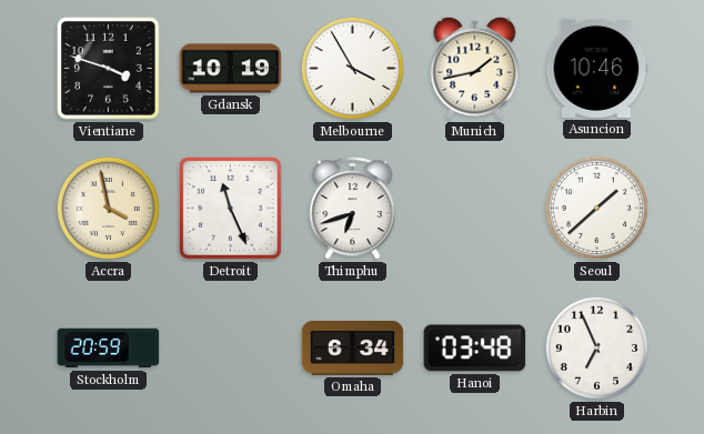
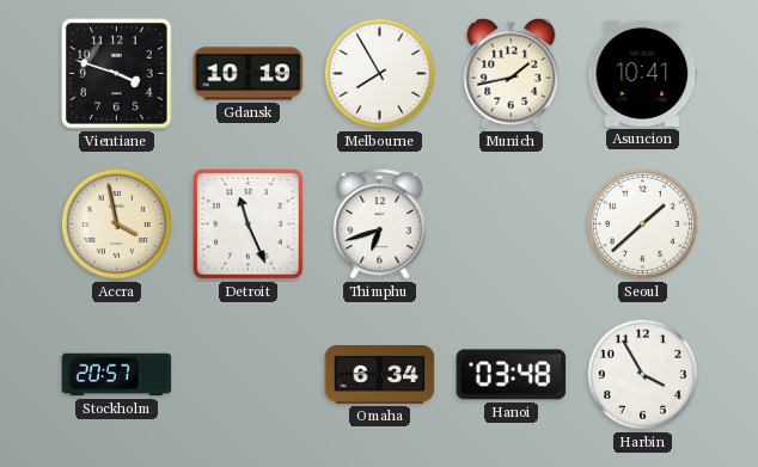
Melbourne: 3:55 -> 7:55
Asuncion: 10:46 -> 10:41
Stockholm: 20:59 -> 20:57
Harbin: 6:56 -> 3:55
